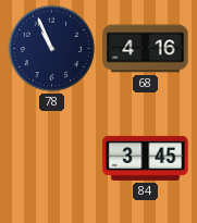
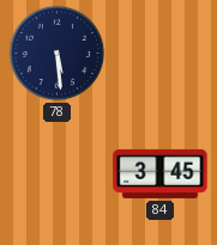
78: 10:56 -> 5:29
68: 4:16 -> none
